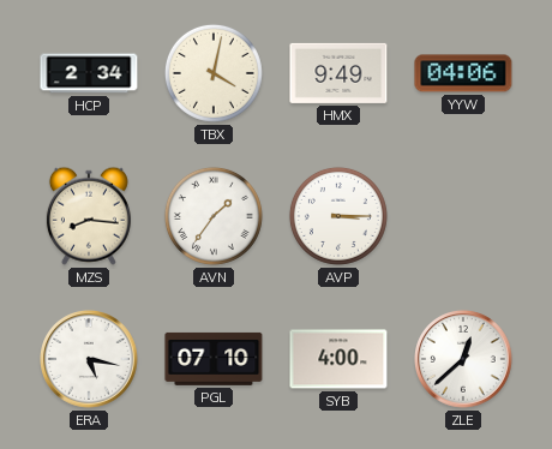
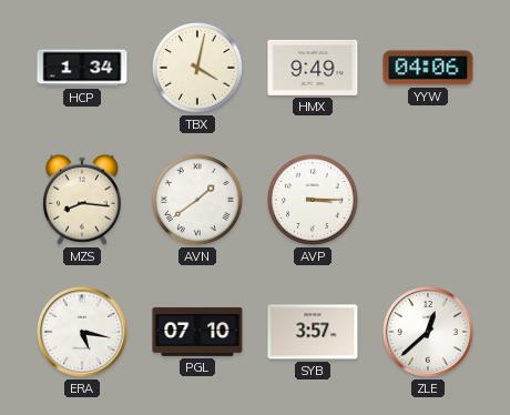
HCP: 2:34 -> 1:34
AVN: 1:36 -> 1:39
SYB: 4:00 -> 3:57
